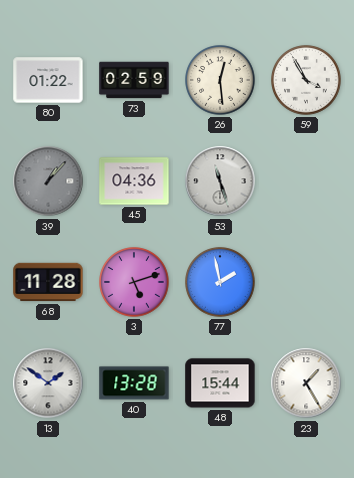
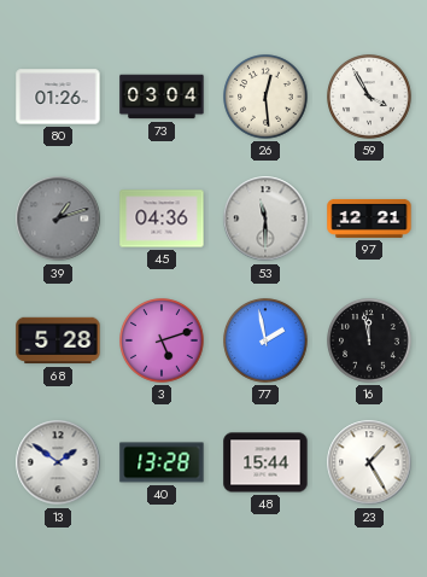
80: 01:22 -> 01:26
73: 02:59 -> 03:04
39: 1:07 -> 1:12
53: 11:27 -> 11:30
97: none -> 12:21
68: 11:28 -> 5:28
16: none -> 11:58
